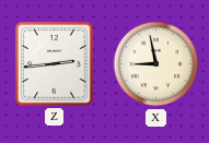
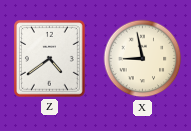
Z: 2:44 -> 4:39
